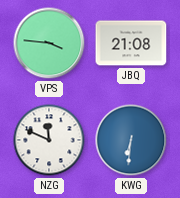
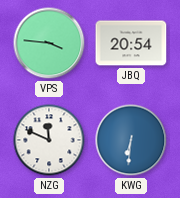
JBQ: 21:08 -> 20:54
